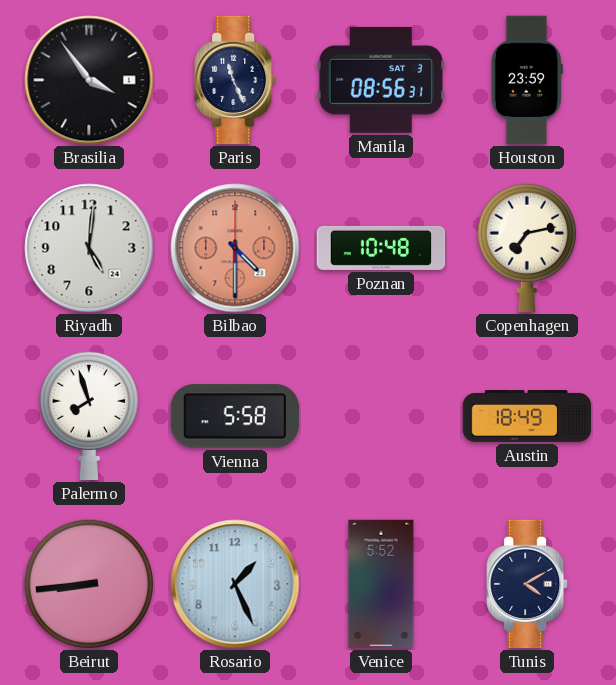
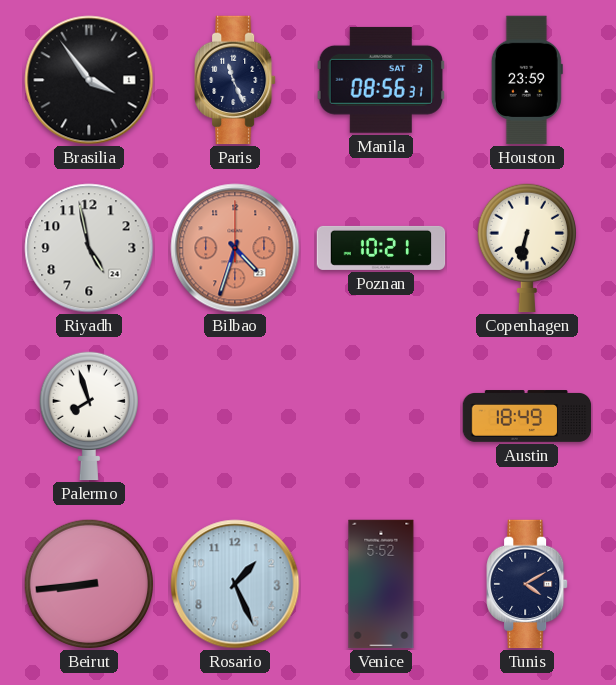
Riyadh: 5:01 -> 4:58
Bilbao: 4:30 -> 4:33
Poznan: 10:48 -> 10:21
Copenhagen: 7:13 -> 6:32
Vienna: 5:58 -> none
